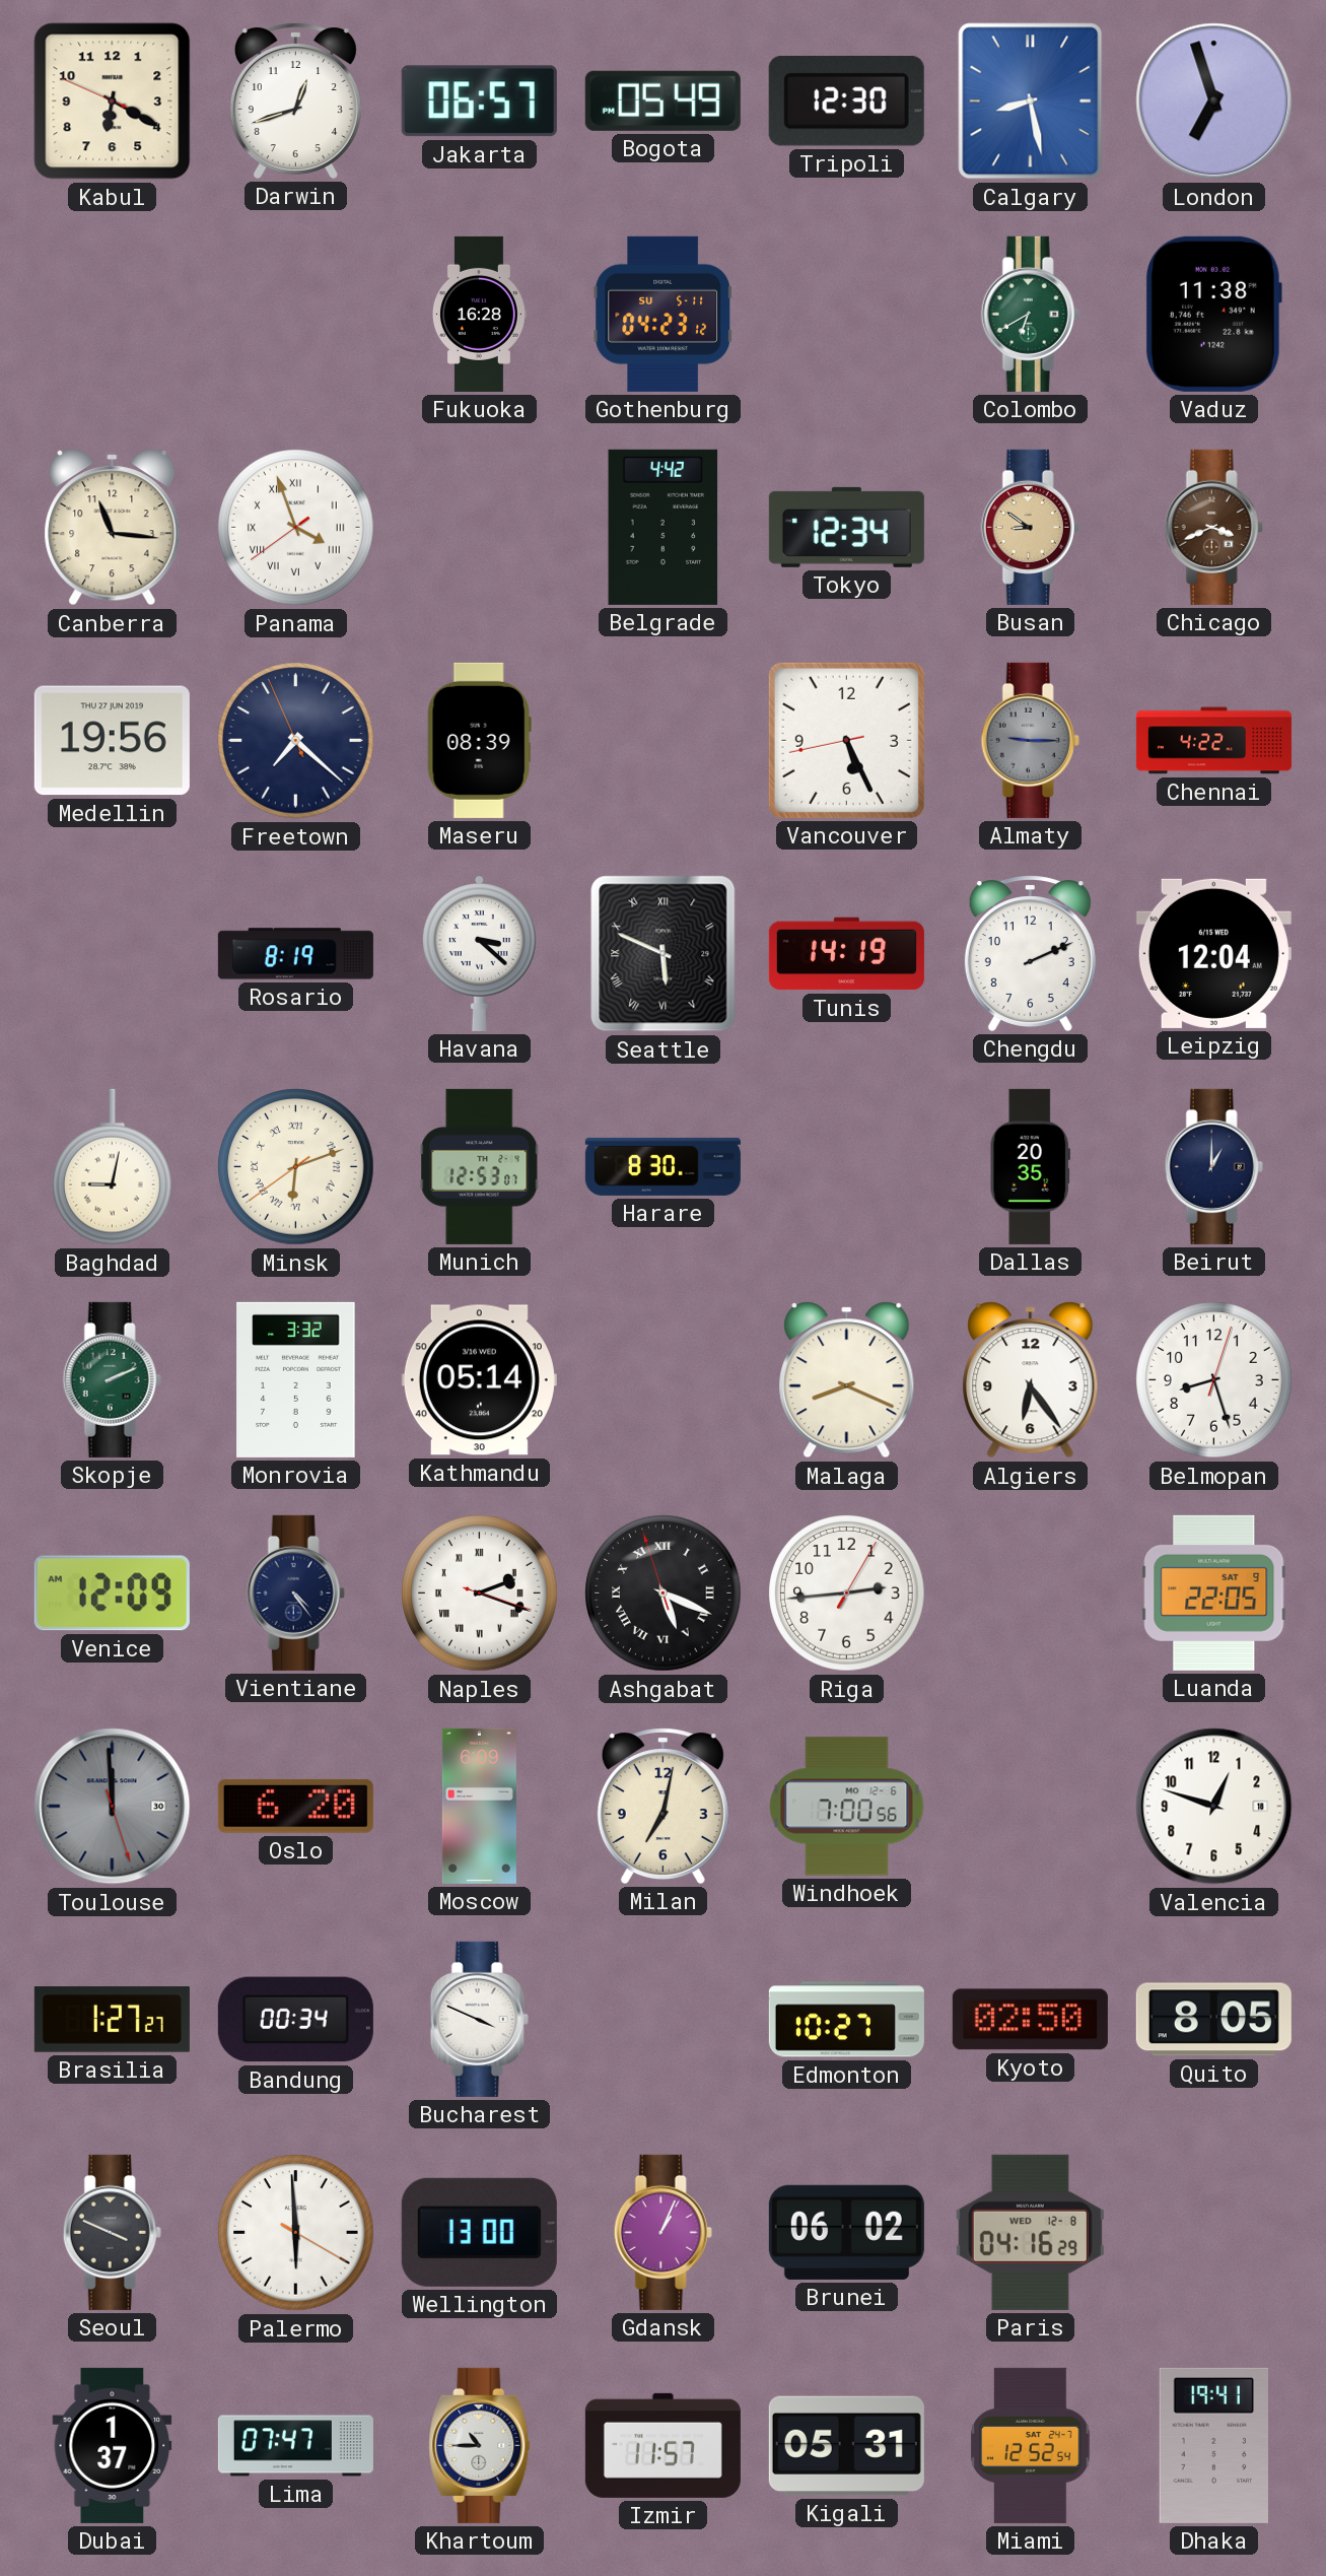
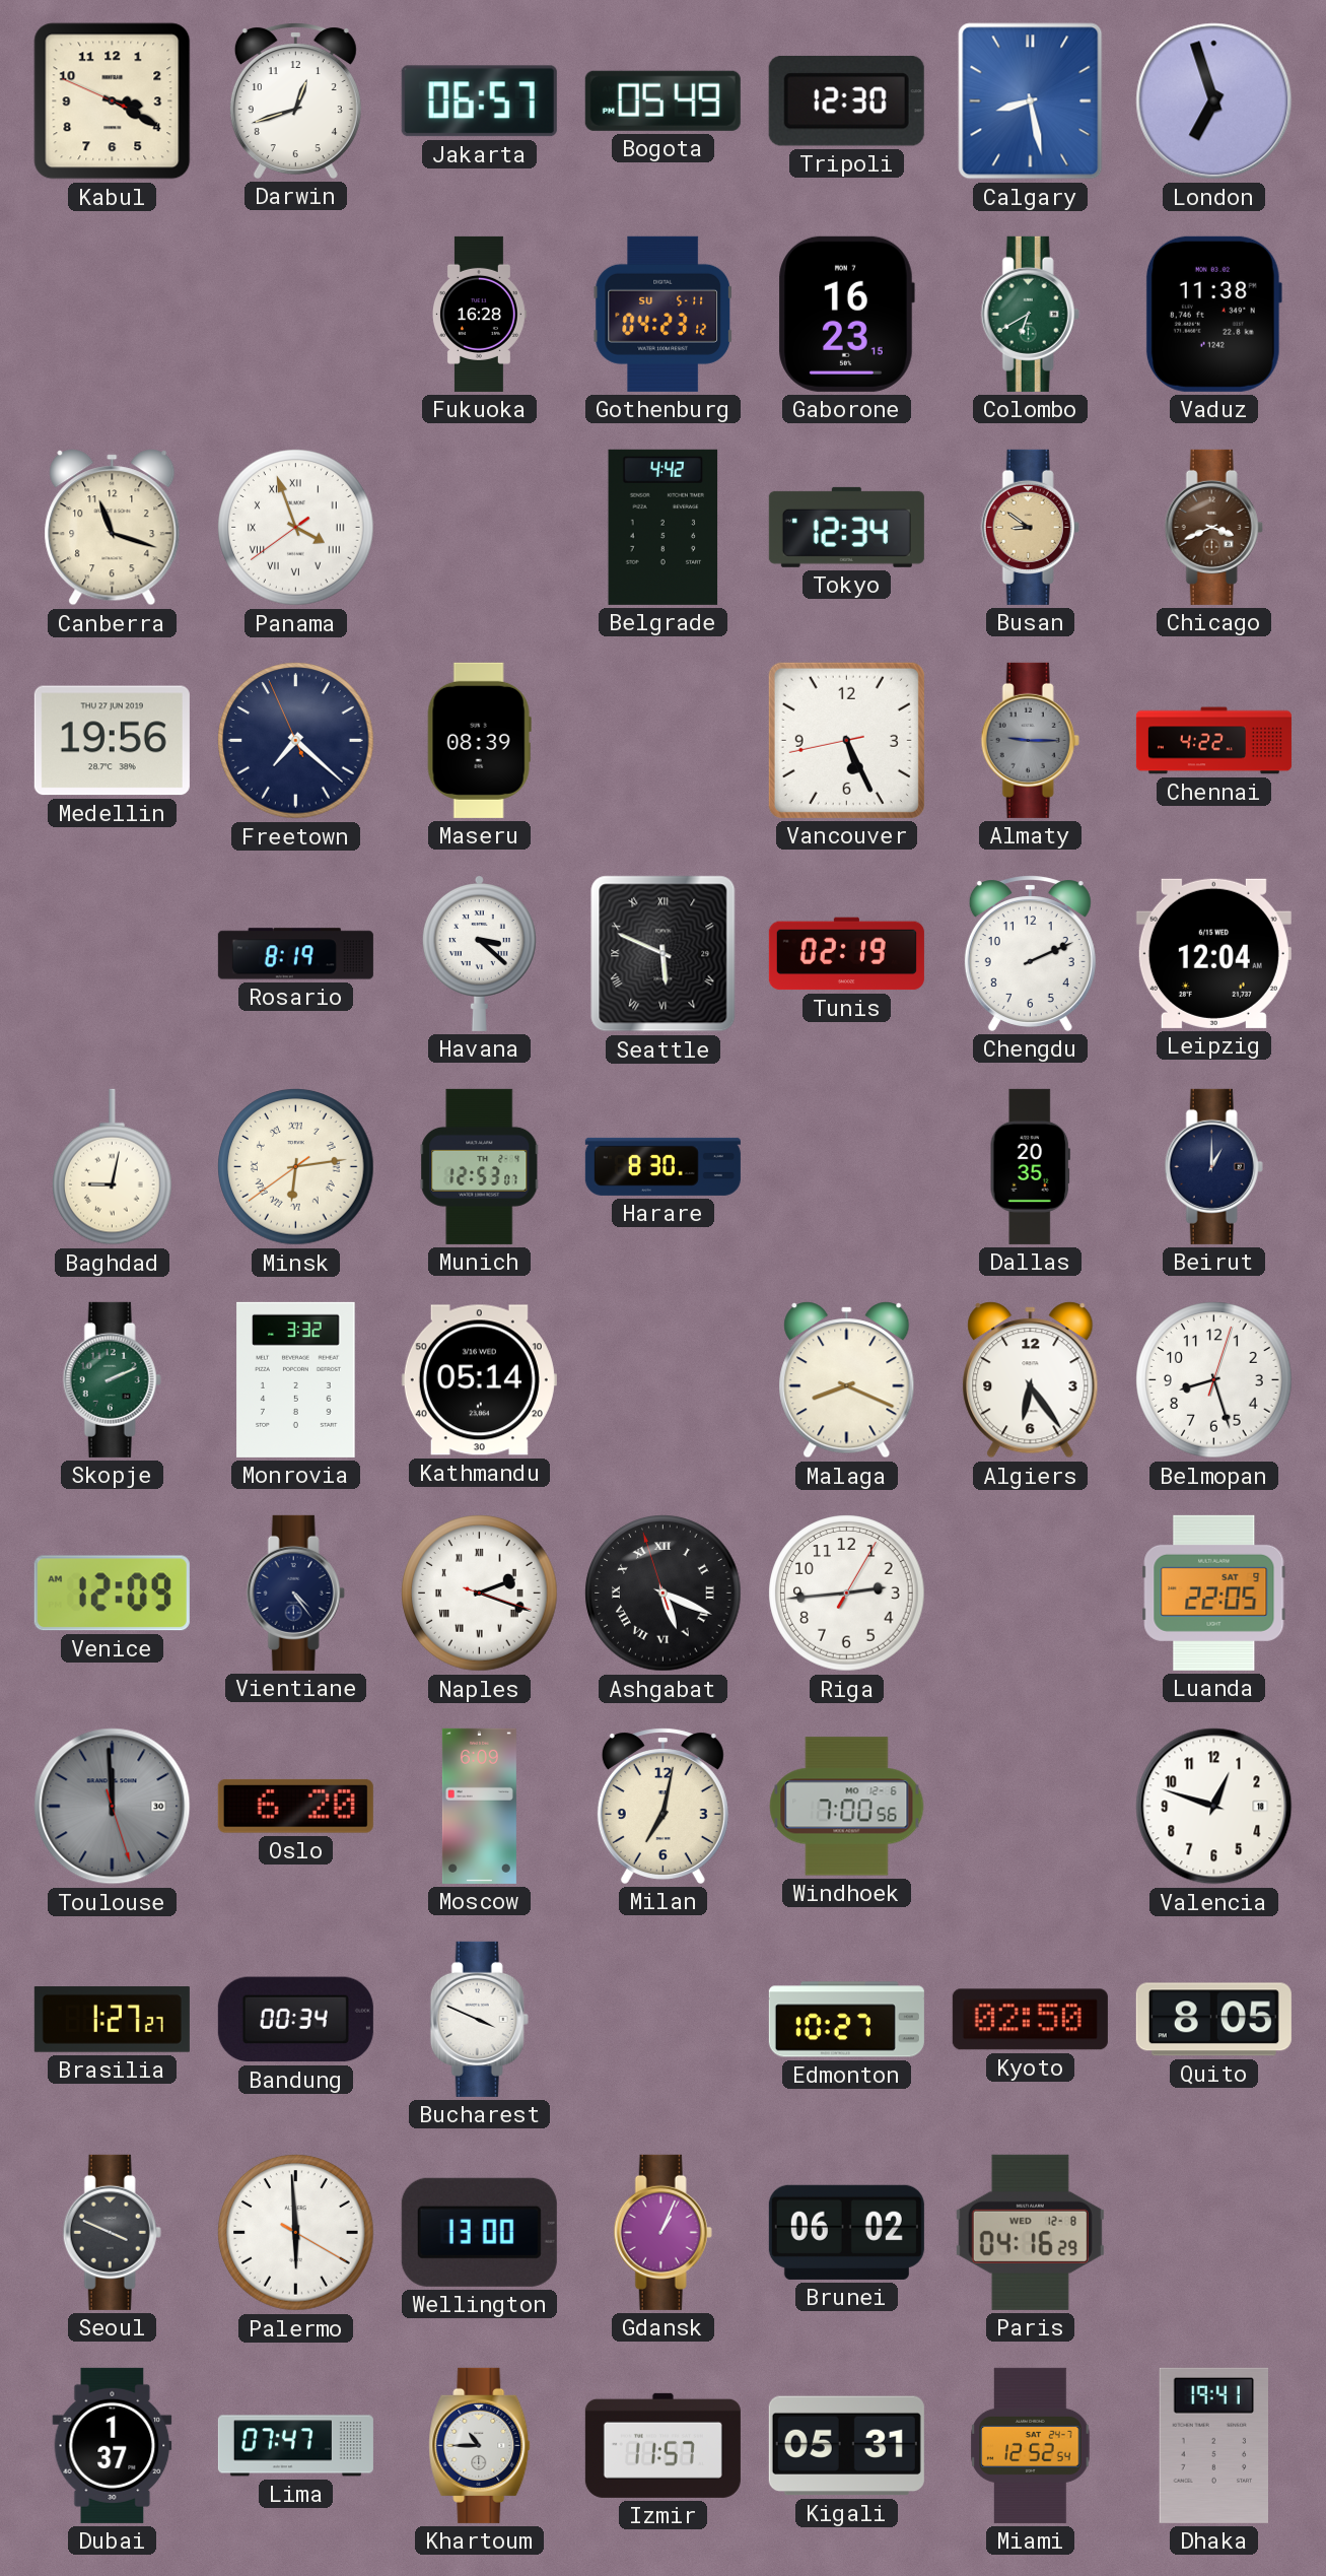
Kabul: 6:19 -> 3:19
Gaborone: none -> 16:23
Canberra: 11:16 -> 11:18
Tunis: 14:19 -> 02:19
Minsk: 6:11 -> 6:13
